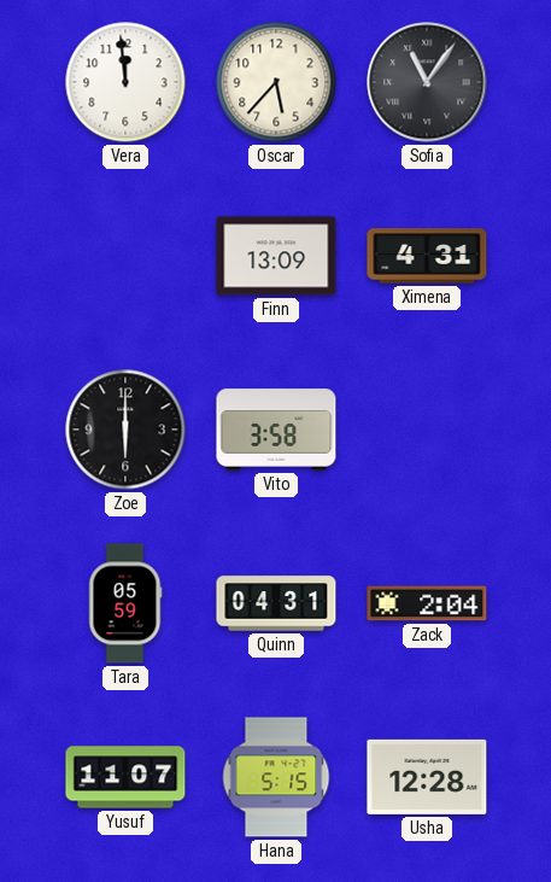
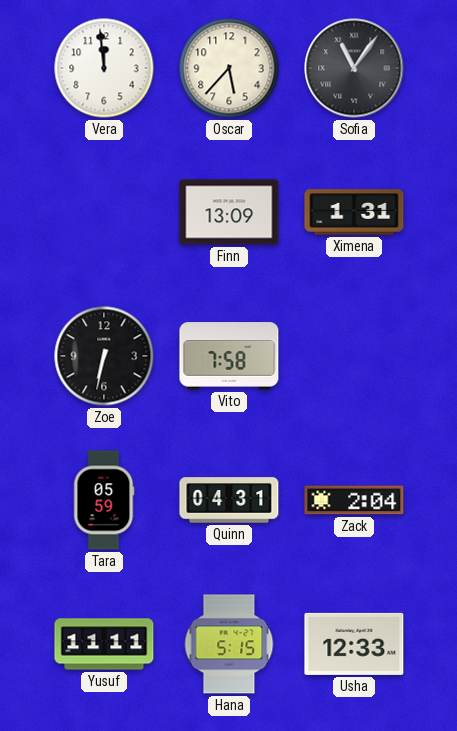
Ximena: 4:31 -> 1:31
Zoe: 6:00 -> 6:32
Vito: 3:58 -> 7:58
Yusuf: 11:07 -> 11:11
Usha: 12:28 -> 12:33
